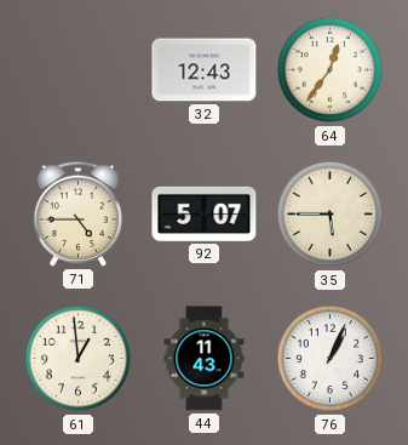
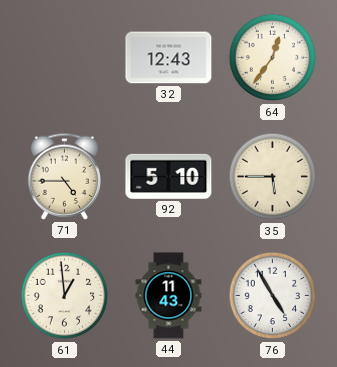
92: 5:07 -> 5:10
76: 1:04 -> 4:55
